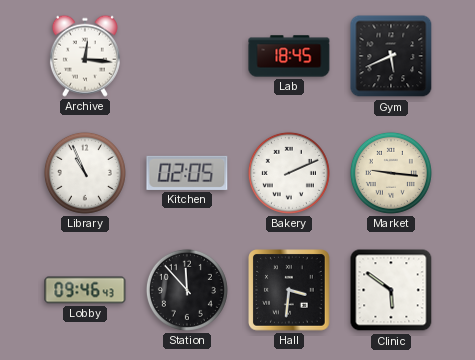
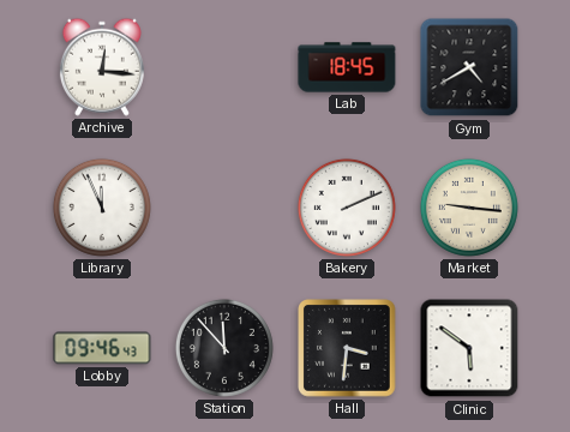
Gym: 5:41 -> 4:40
Library: 10:56 -> 11:56
Kitchen: 02:05 -> none
